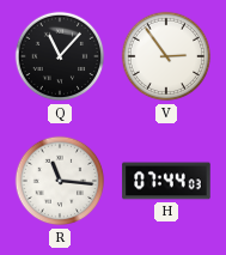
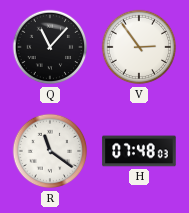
R: 11:16 -> 11:21
H: 07:44 -> 07:48
